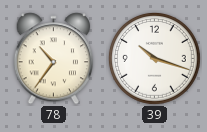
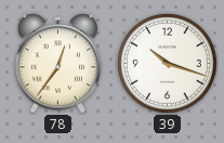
78: 10:36 -> 12:36
